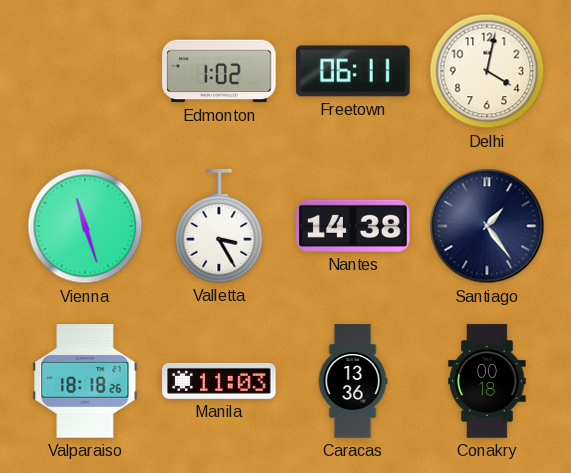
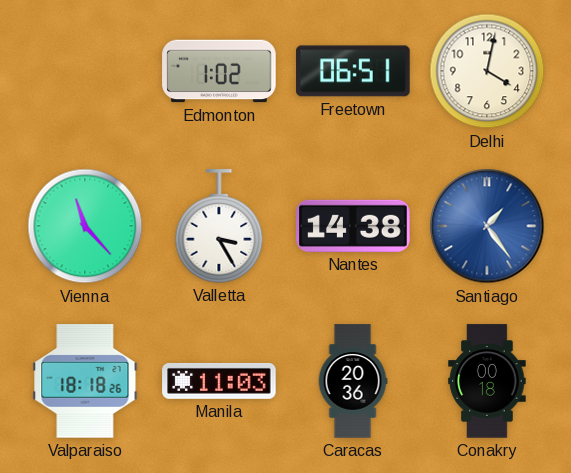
Freetown: 06:11 -> 06:51
Vienna: 11:27 -> 11:23
Santiago dial: navy -> blue
Caracas: 13:36 -> 20:36
